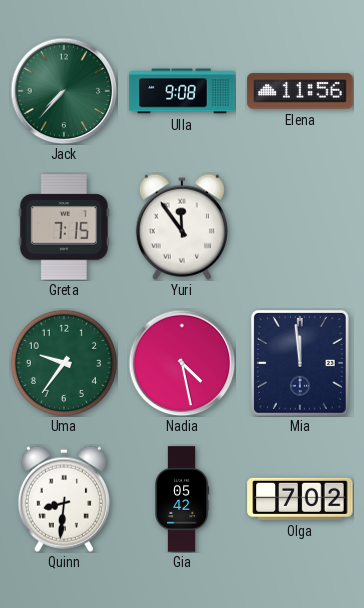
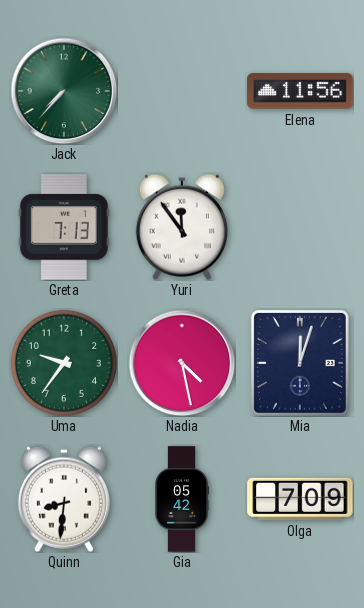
Ulla: 9:08 -> none
Greta: 7:15 -> 7:13
Mia: 11:59 -> 12:03
Olga: 7:02 -> 7:09
